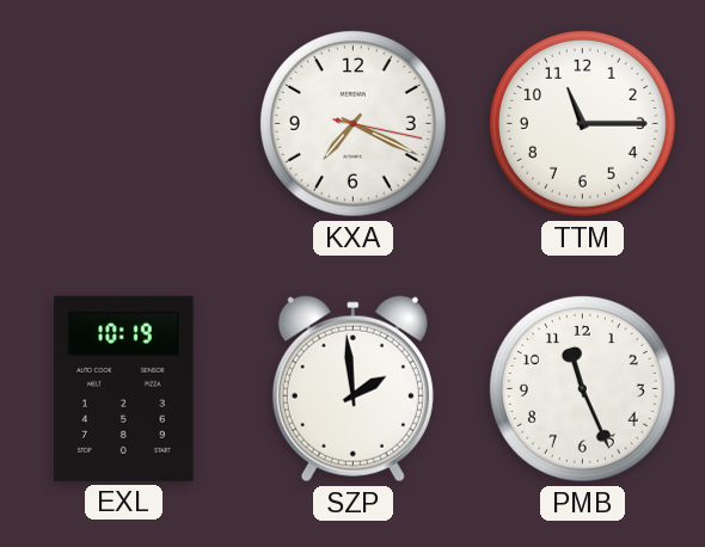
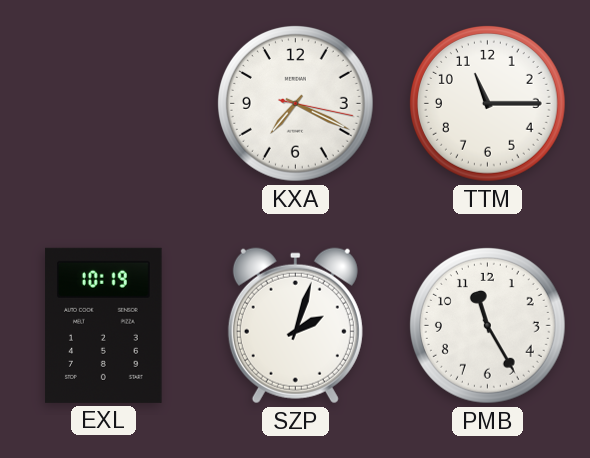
SZP: 1:59 -> 2:03
PMB: 11:26 -> 11:25
